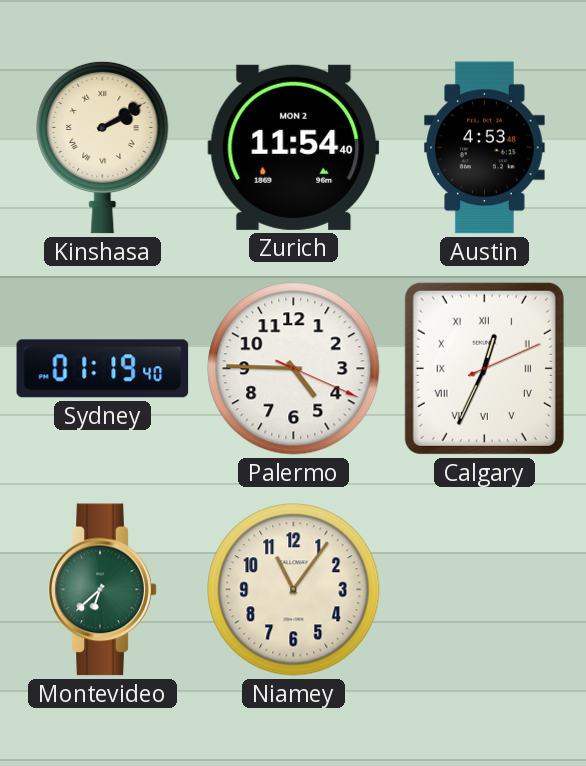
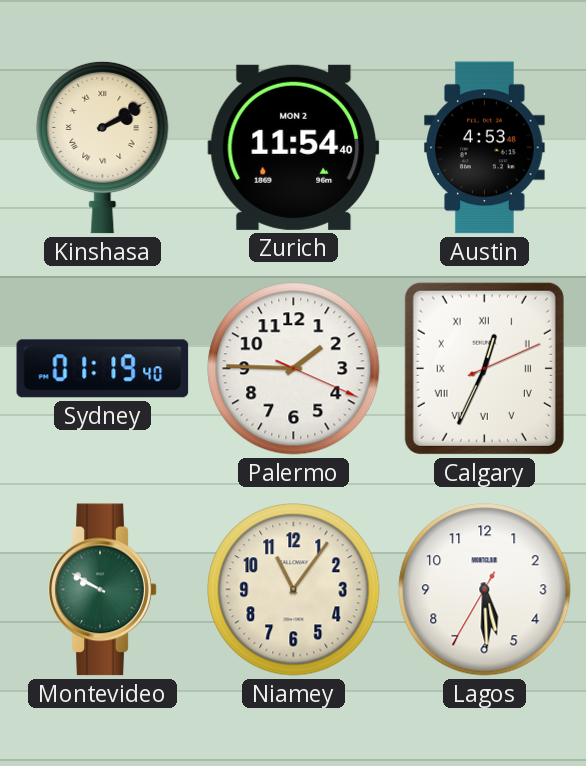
Palermo: 4:45 -> 1:45
Montevideo: 6:38 -> 9:50
Lagos: none -> 5:29
